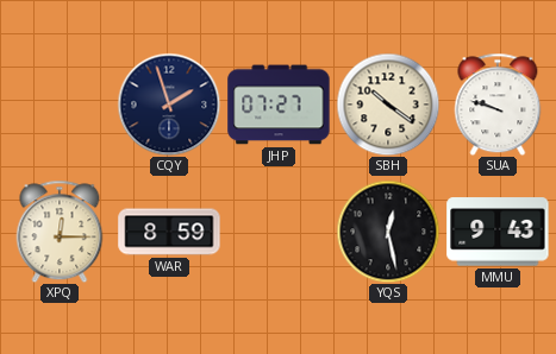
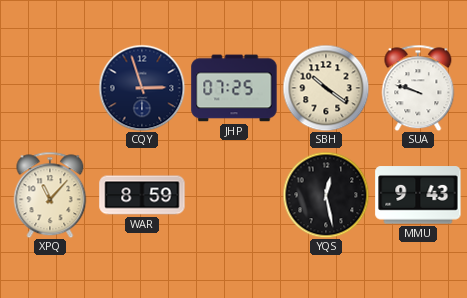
CQY: 1:57 -> 2:57
JHP: 07:27 -> 07:25
XPQ: 12:15 -> 11:07
